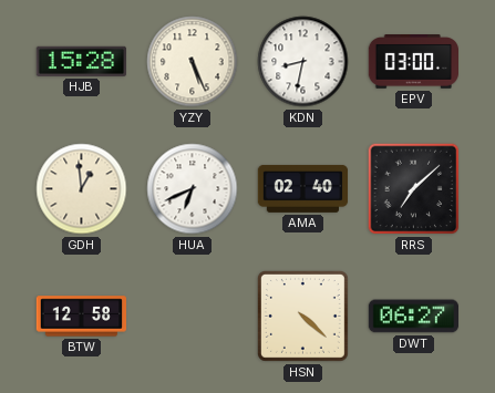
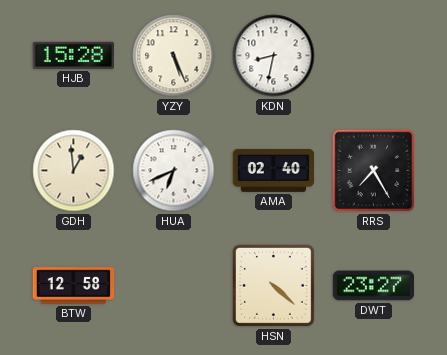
EPV: 03:00 -> none
RRS: 7:08 -> 7:25
DWT: 06:27 -> 23:27
